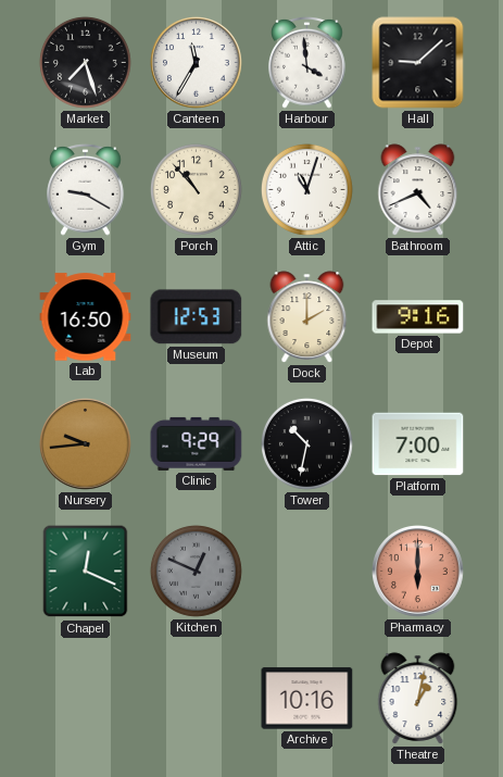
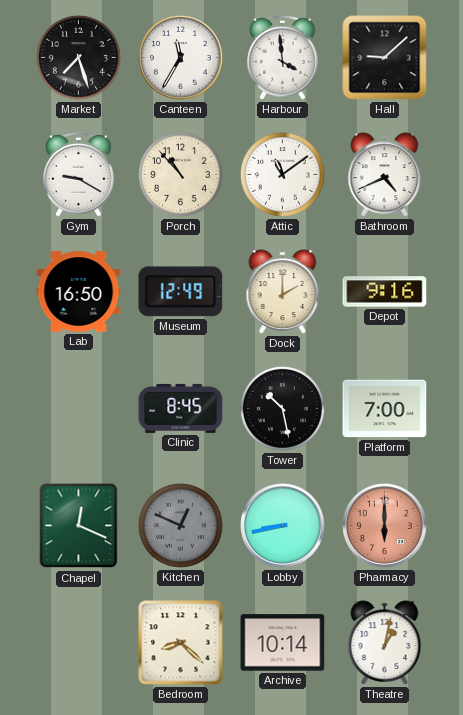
Attic: 11:03 -> 11:09
Museum: 12:53 -> 12:49
Nursery: 9:44 -> none
Clinic: 9:29 -> 8:45
Tower: 10:32 -> 10:28
Lobby: none -> 8:43
Bedroom: none -> 8:22
Archive: 10:16 -> 10:14
